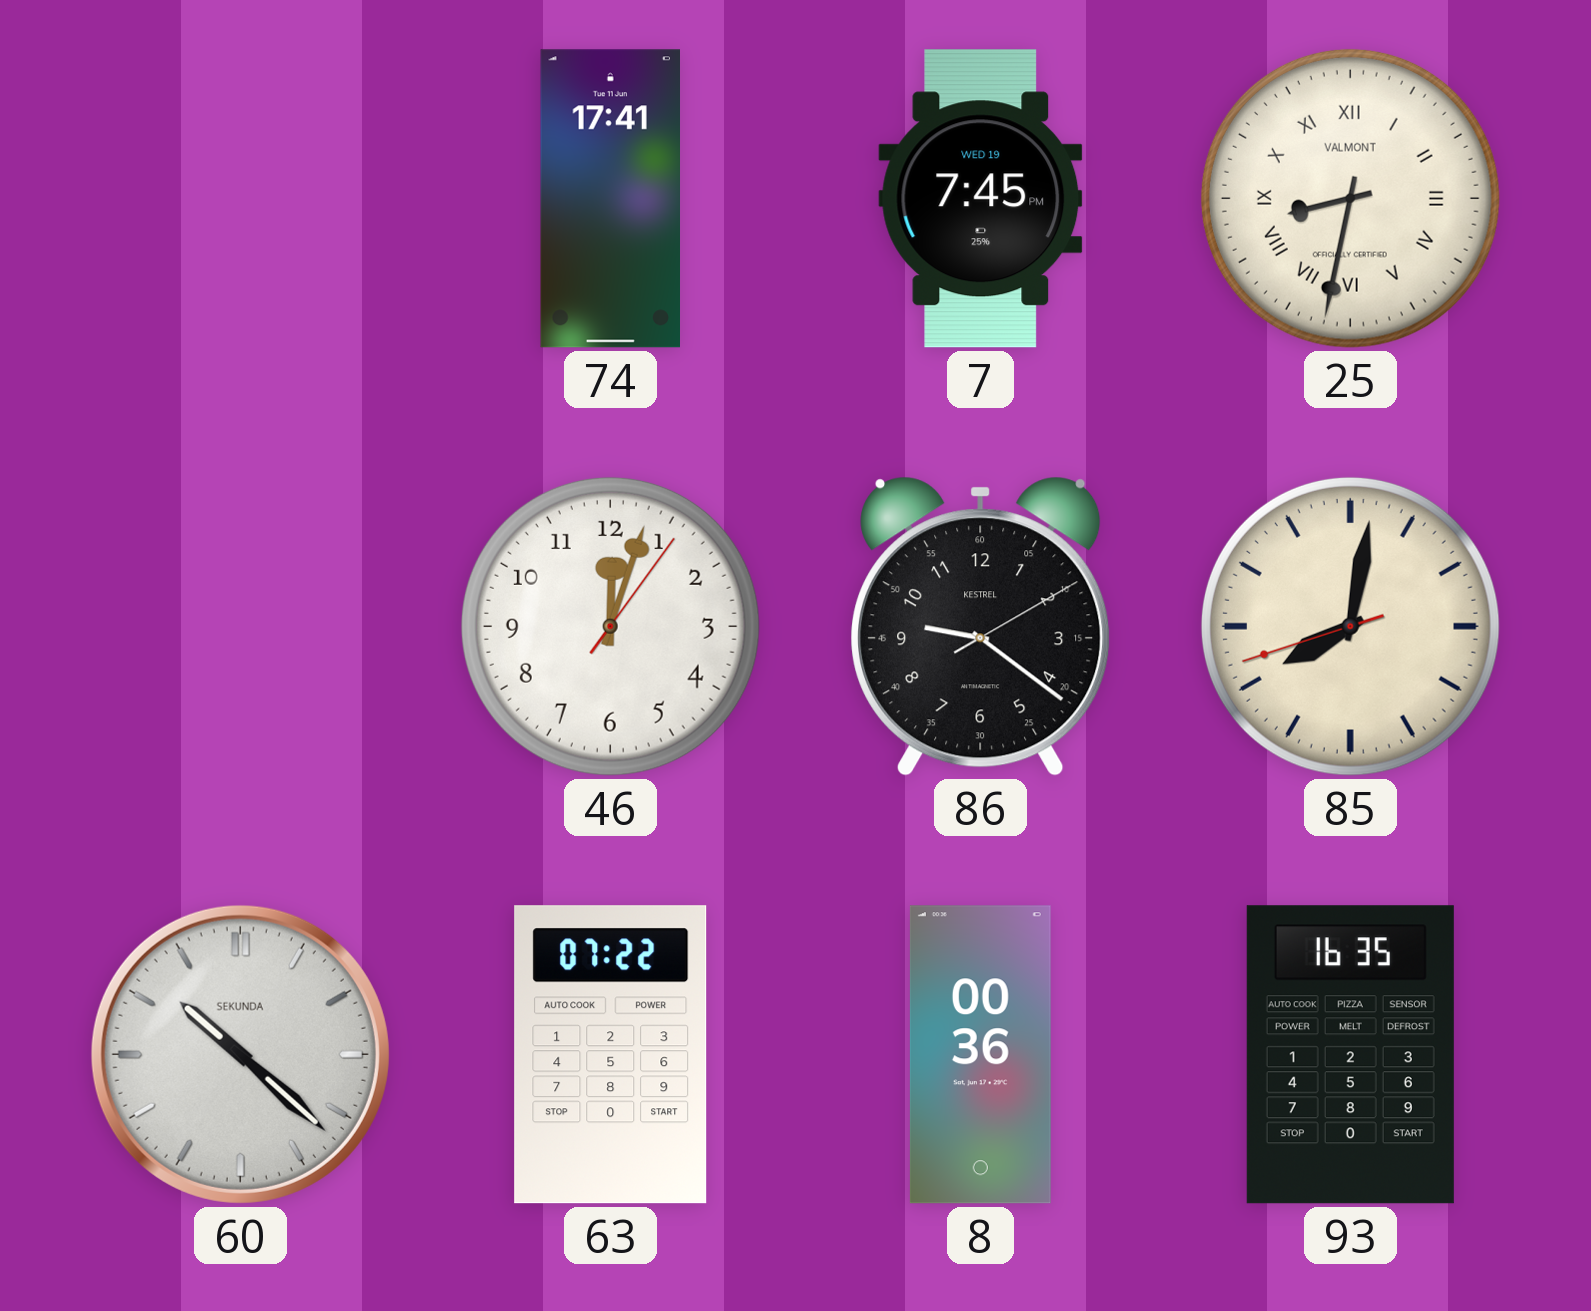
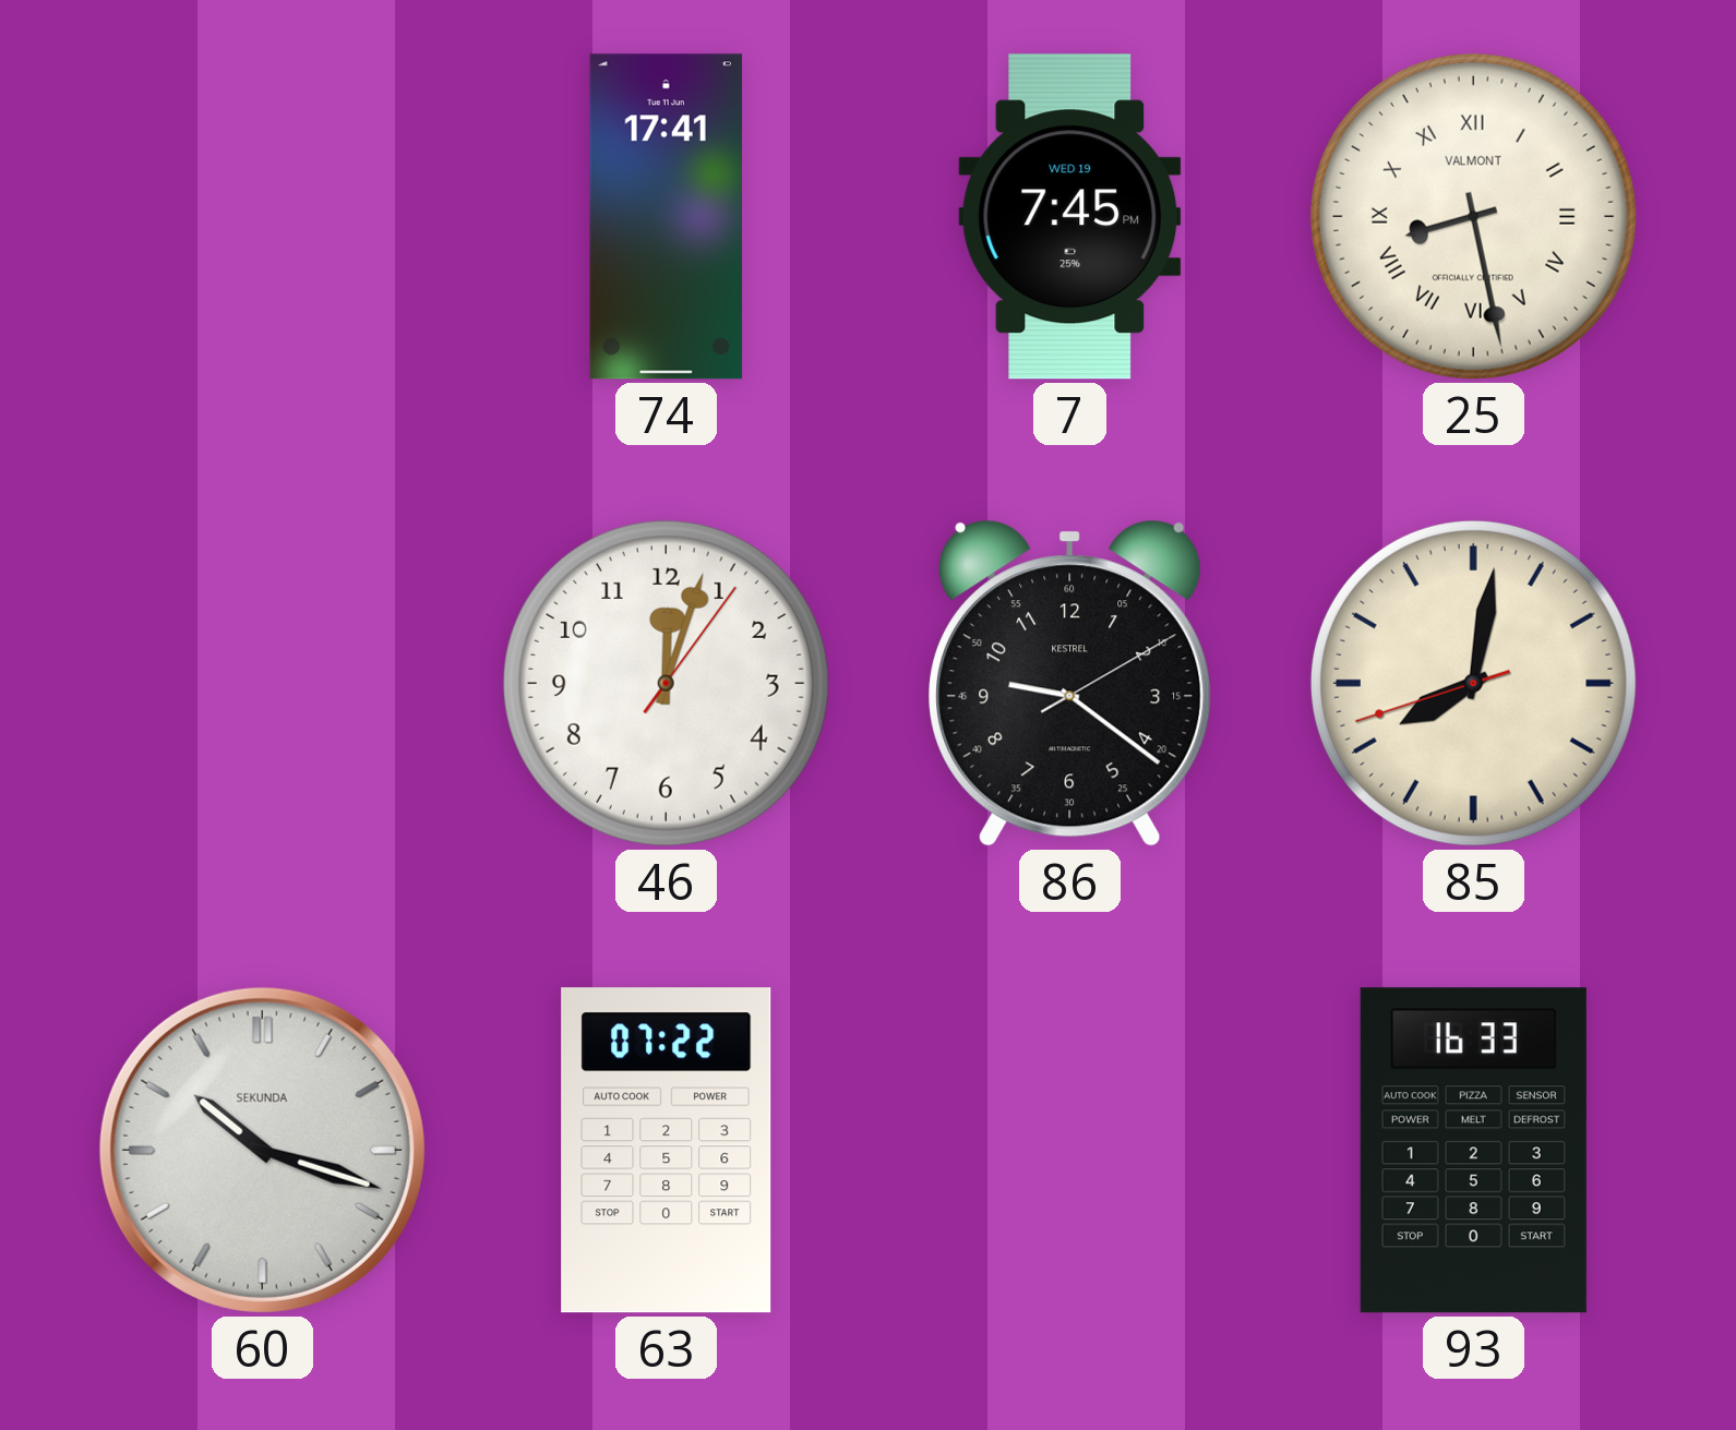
25: 8:32 -> 8:28
60: 10:22 -> 10:18
8: 00:36 -> none
93: 16:35 -> 16:33
